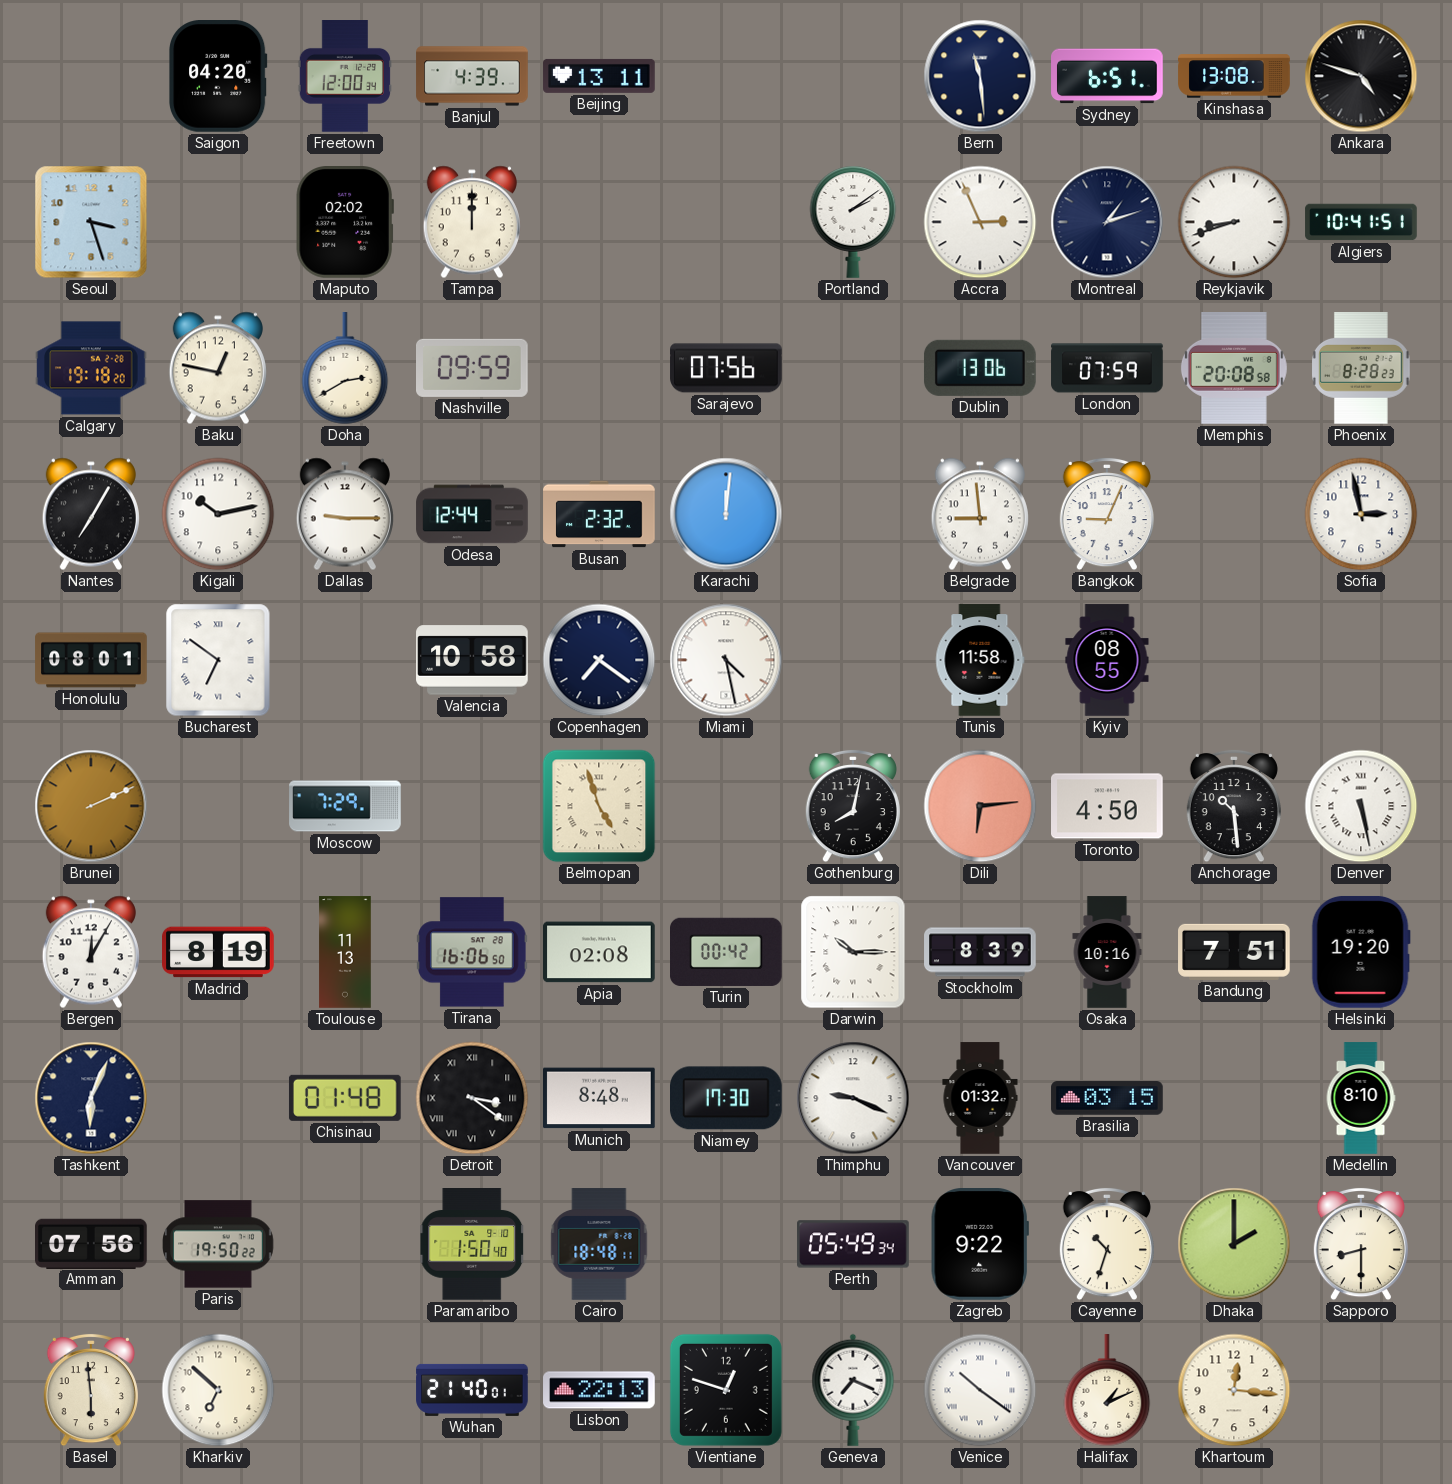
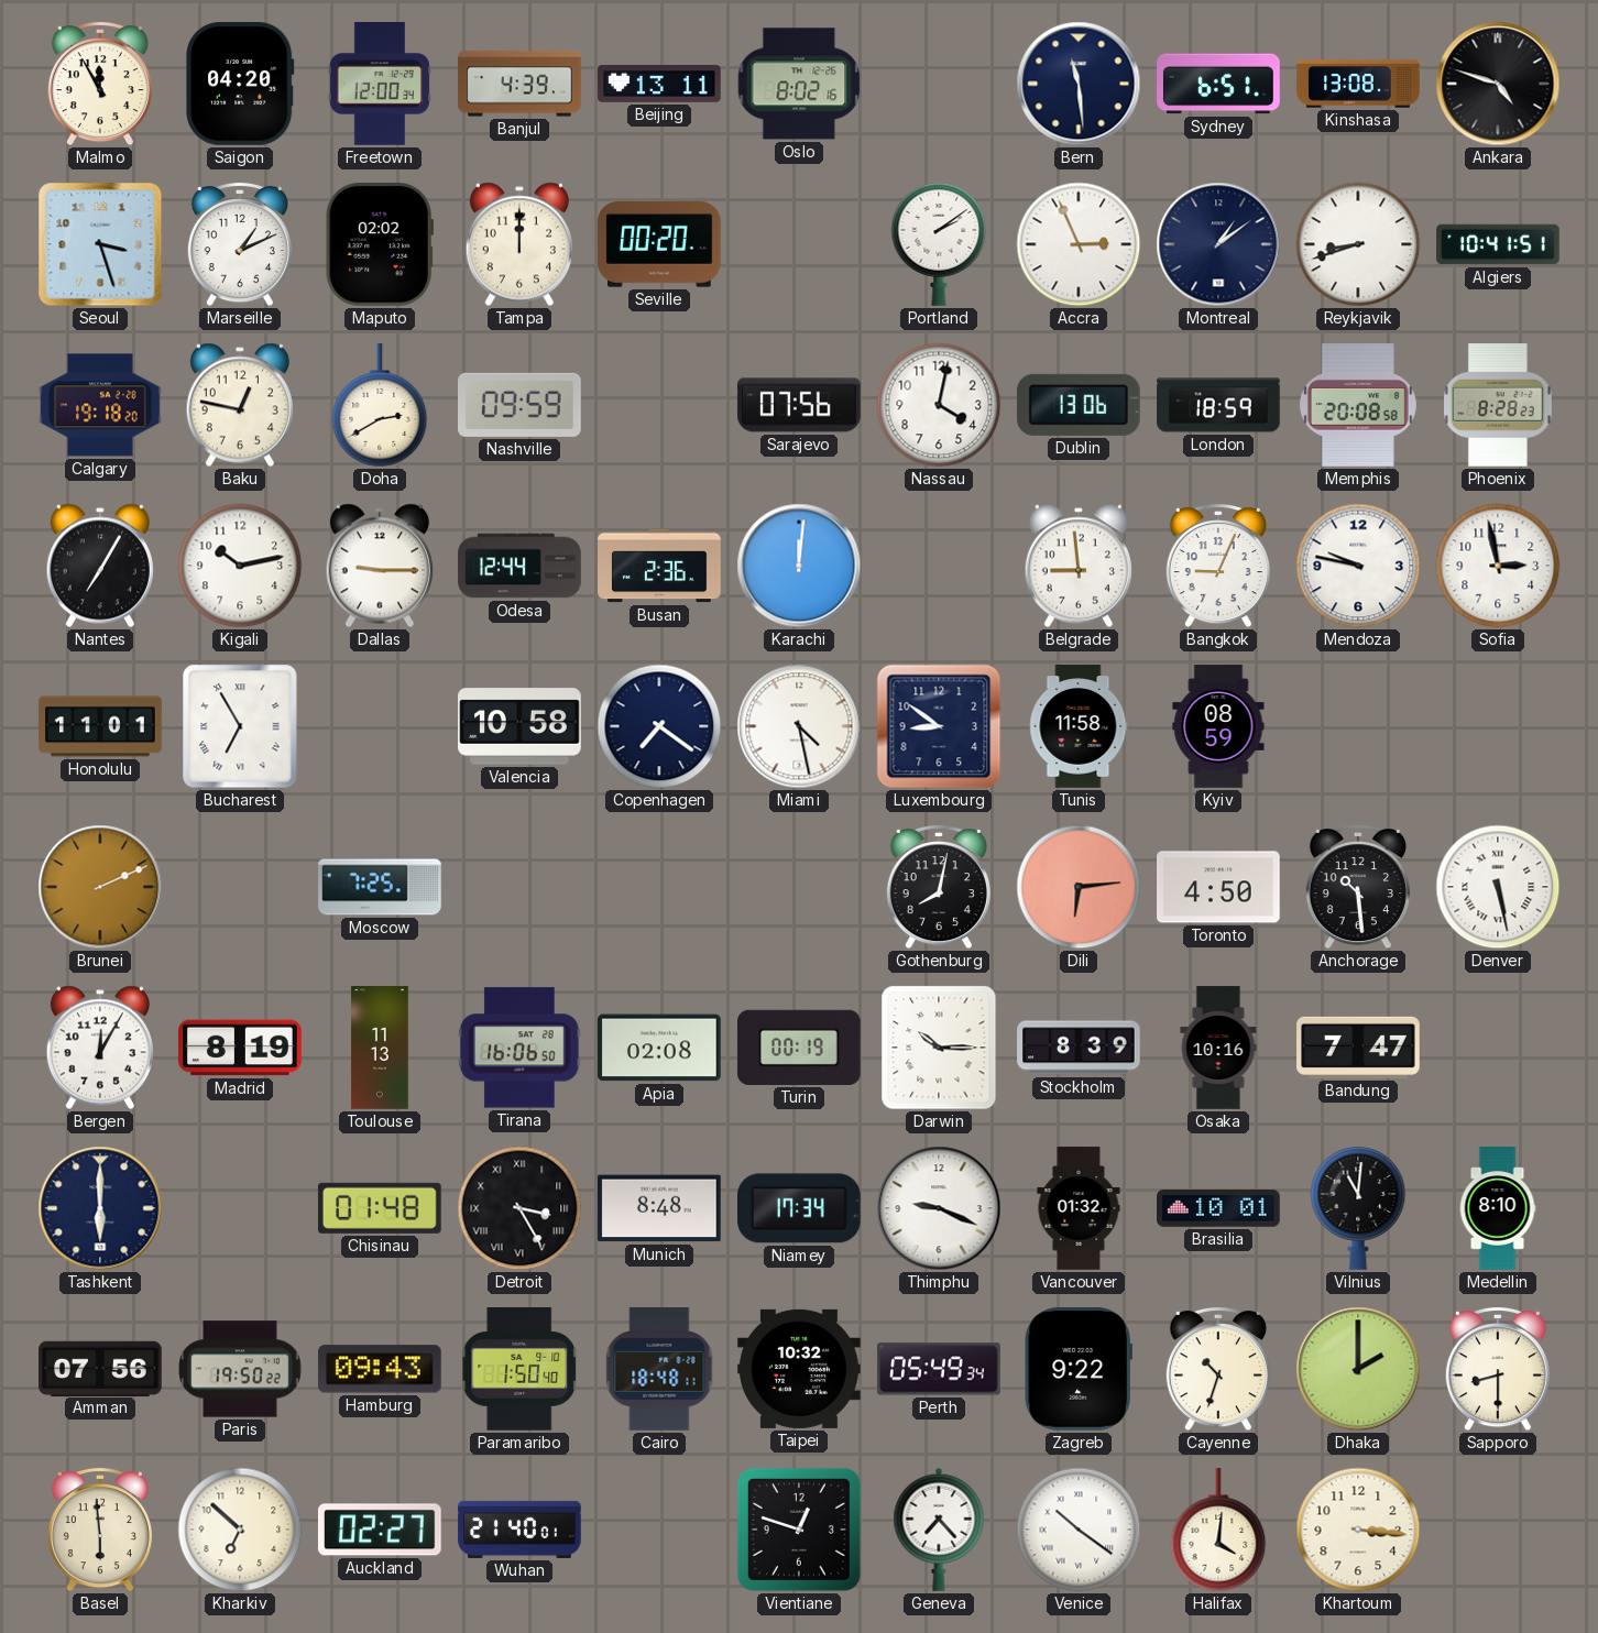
Malmo: none -> 11:55
Oslo: none -> 8:02
Marseille: none -> 1:11
Seville: none -> 00:20
Montreal: 1:12 -> 1:09
Nassau: none -> 4:02
London: 07:59 -> 18:59
Busan: 2:32 -> 2:36
Mendoza: none -> 9:47
Honolulu: 08:01 -> 11:01
Bucharest: 6:51 -> 6:55
Luxembourg: none -> 8:51
Kyiv: 08:55 -> 08:59
Moscow: 7:29 -> 7:25
Belmopan: 4:57 -> none
Turin: 00:42 -> 00:19
Bandung: 7:51 -> 7:47
Helsinki: 19:20 -> none
Tashkent: 6:04 -> 6:00
Detroit: 3:21 -> 3:25
Niamey: 17:30 -> 17:34
Brasilia: 03:15 -> 10:01
Vilnius: none -> 11:01
Hamburg: none -> 09:43
Taipei: none -> 10:32
Auckland: none -> 02:27
Lisbon: 22:13 -> none
Geneva: 7:19 -> 7:23
Halifax: 1:11 -> 4:01
Khartoum: 12:16 -> 3:16
